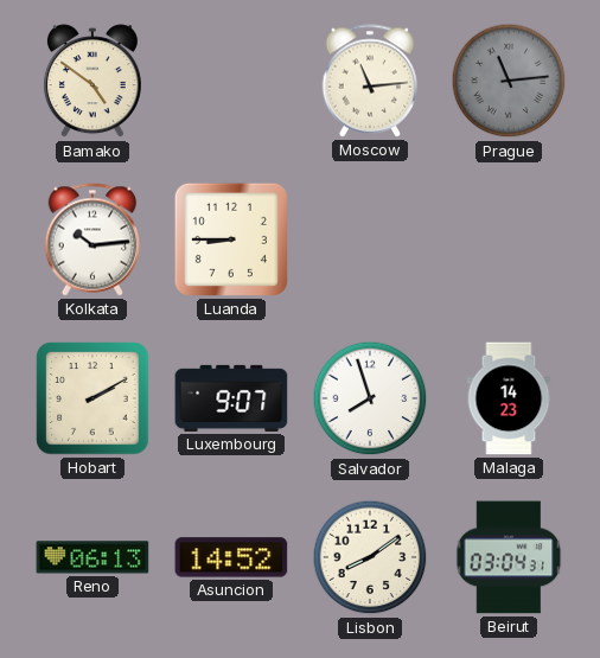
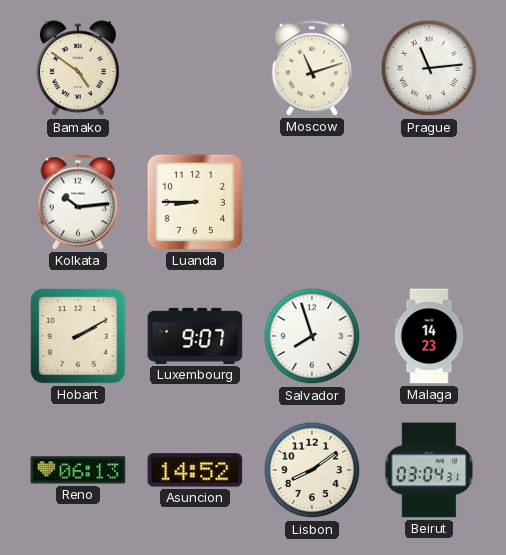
Moscow: 11:14 -> 11:12
Prague dial: grey -> white
